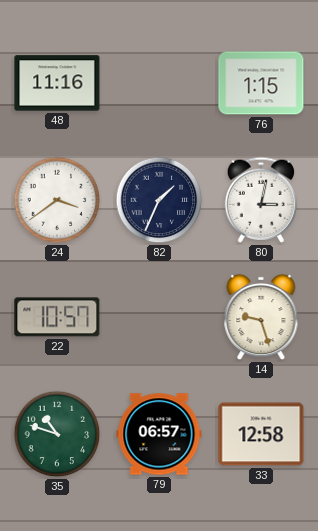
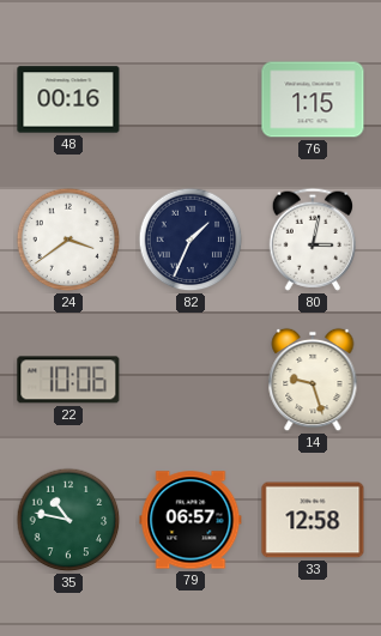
48: 11:16 -> 00:16
22: 10:57 -> 10:06
35: 10:48 -> 10:47
